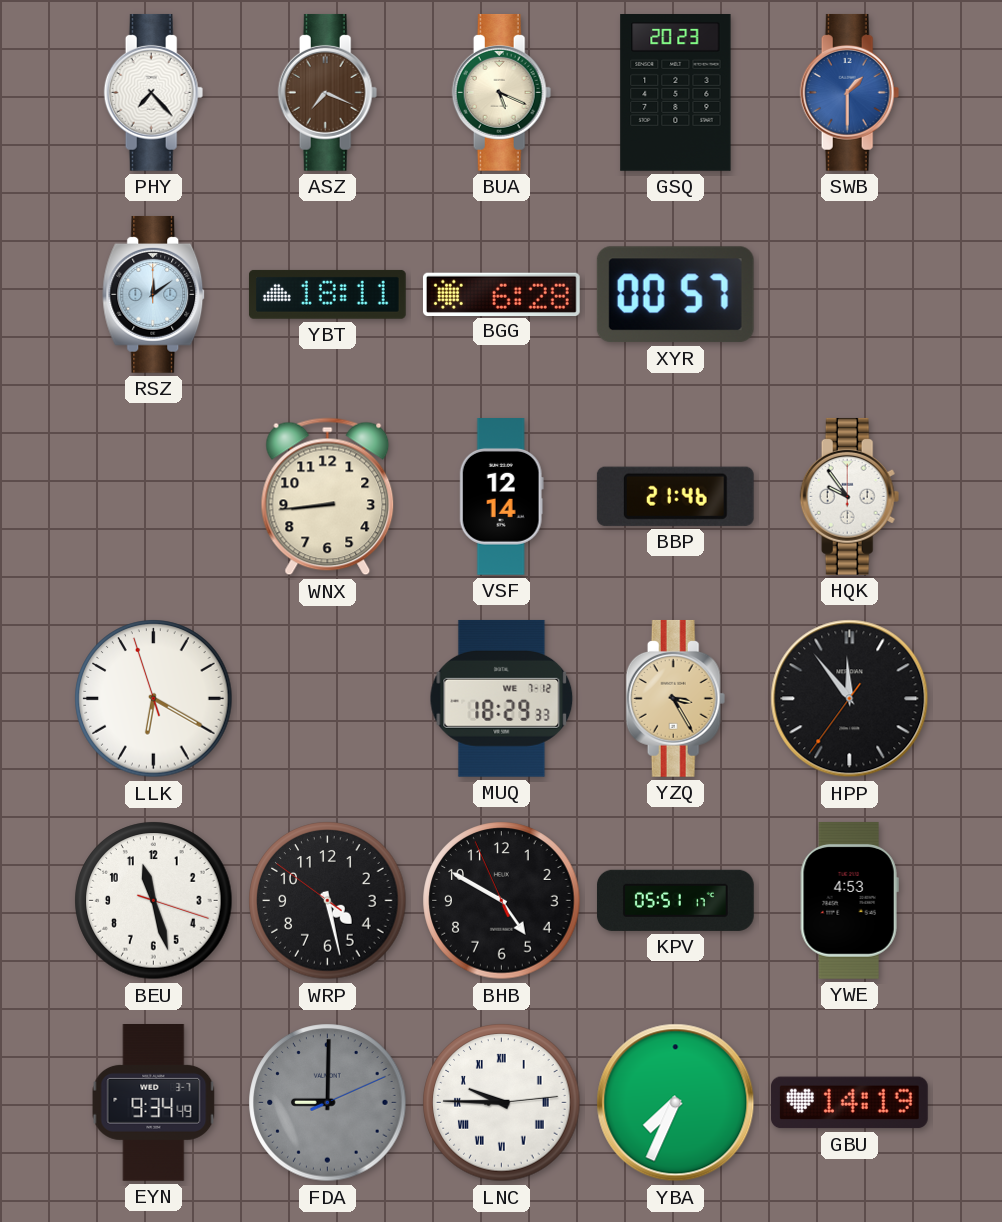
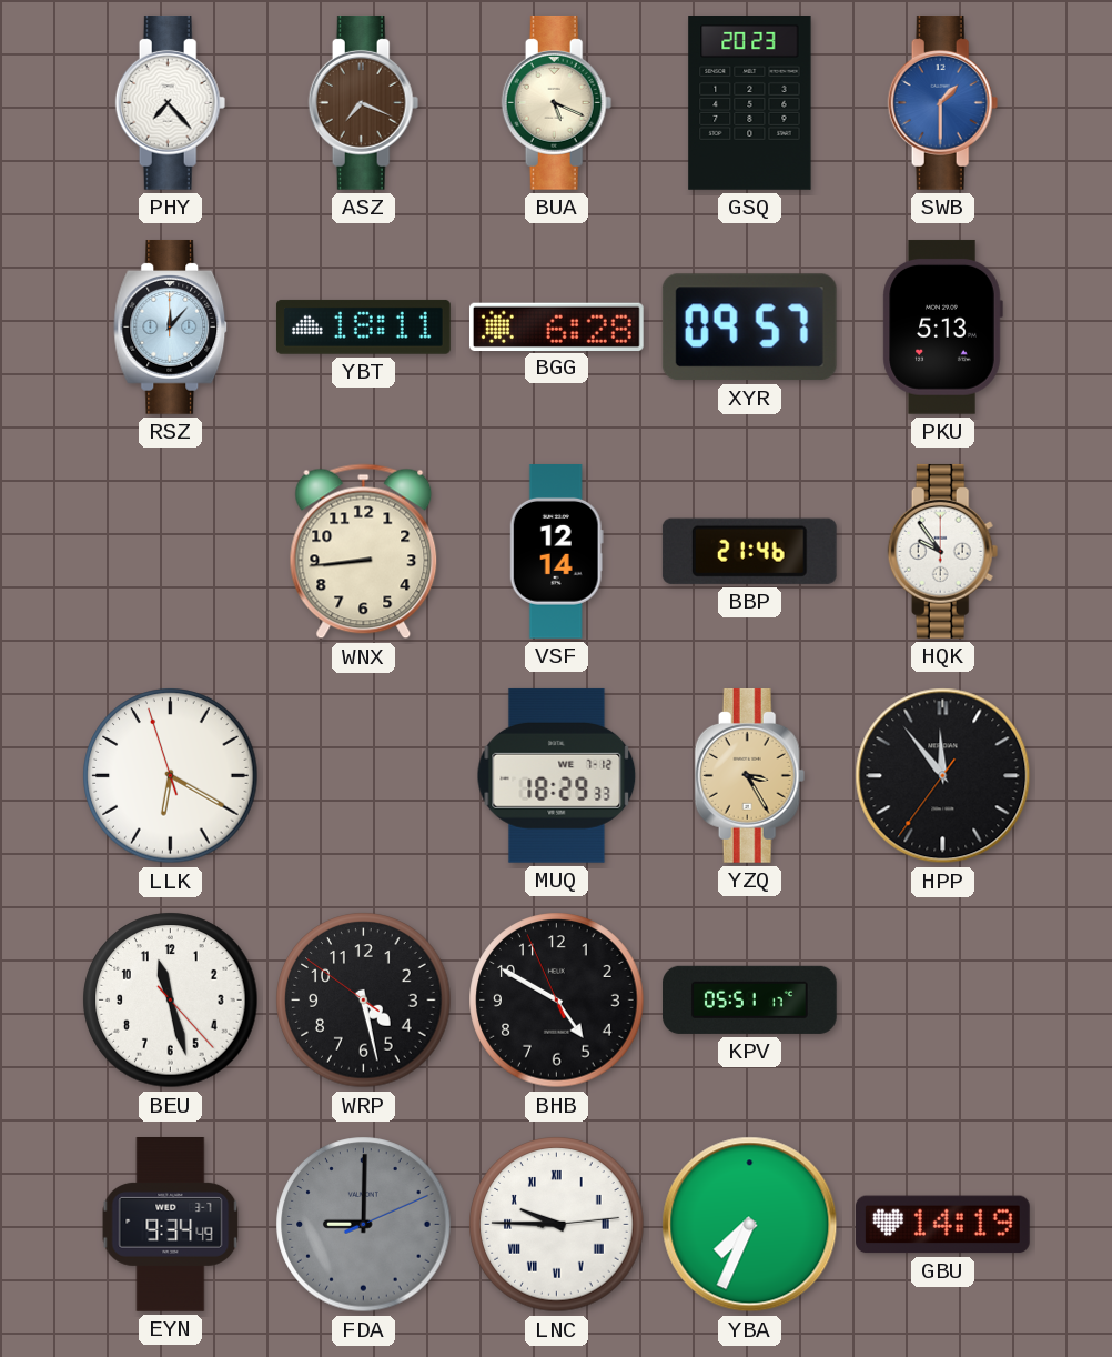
RSZ: 12:09 -> 12:07
XYR: 00:57 -> 09:57
PKU: none -> 5:13
BEU: 11:27:18 -> 11:27:23
YWE: 4:53 -> none
